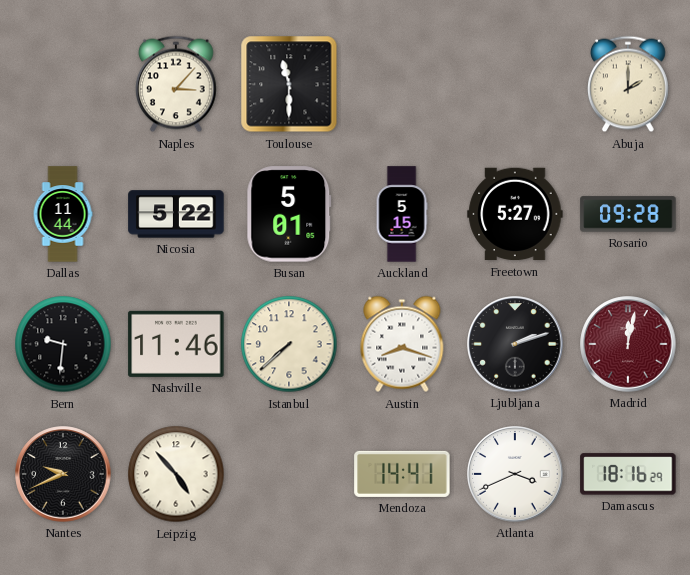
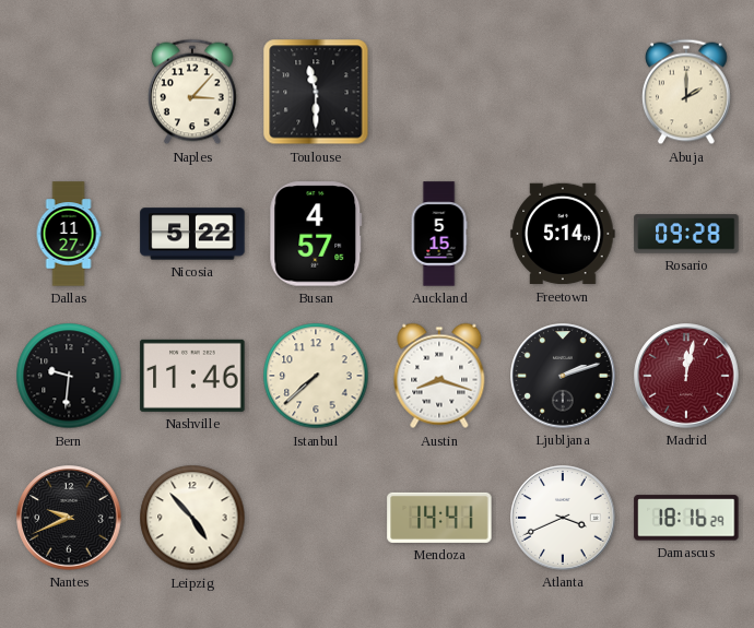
Dallas: 11:44 -> 11:27
Busan: 5:01 -> 4:57
Freetown: 5:27 -> 5:14
